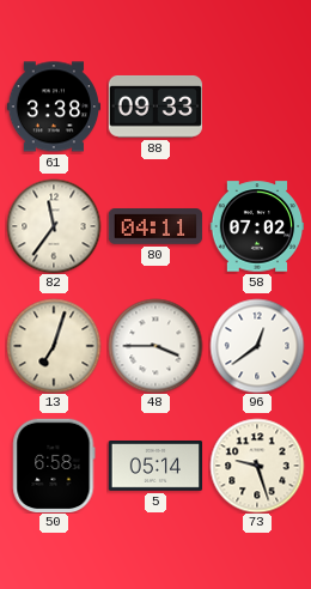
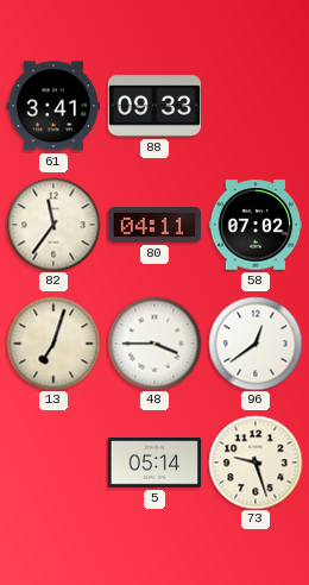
61: 3:38 -> 3:41
50: 6:58 -> none
